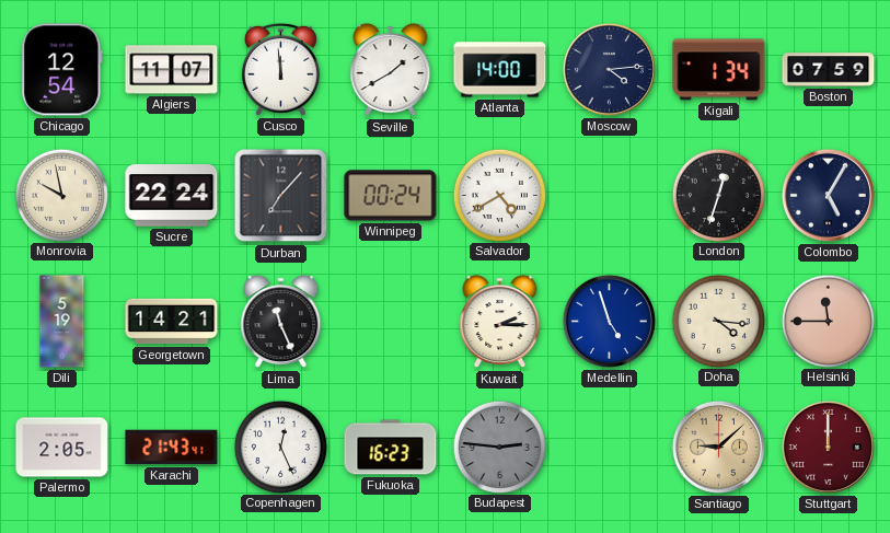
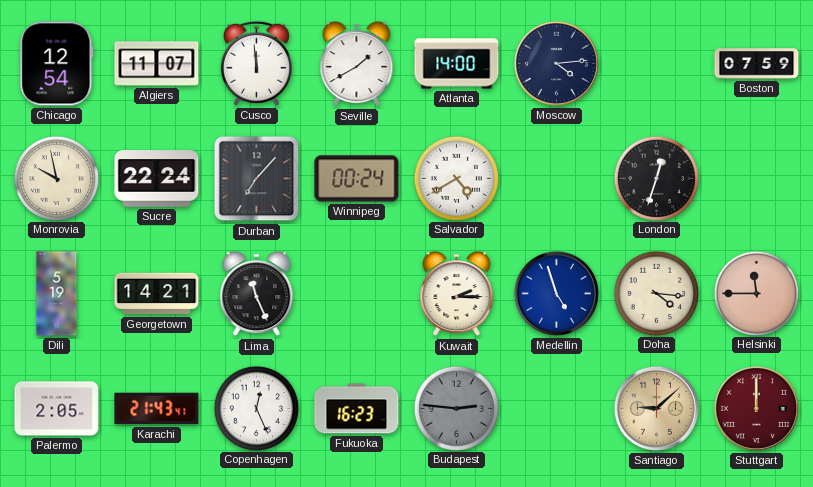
Kigali: 1:34 -> none
Colombo: 5:05 -> none
